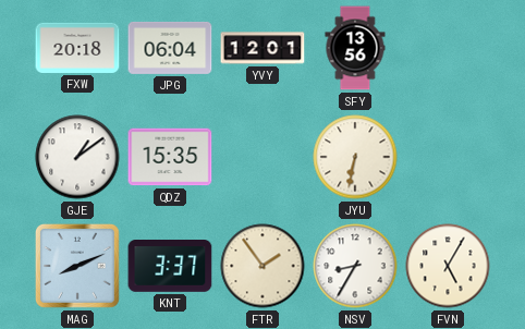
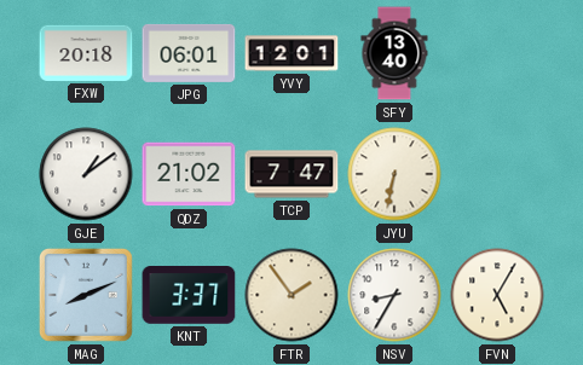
JPG: 06:04 -> 06:01
SFY: 13:56 -> 13:40
QDZ: 15:35 -> 21:02
TCP: none -> 7:47
